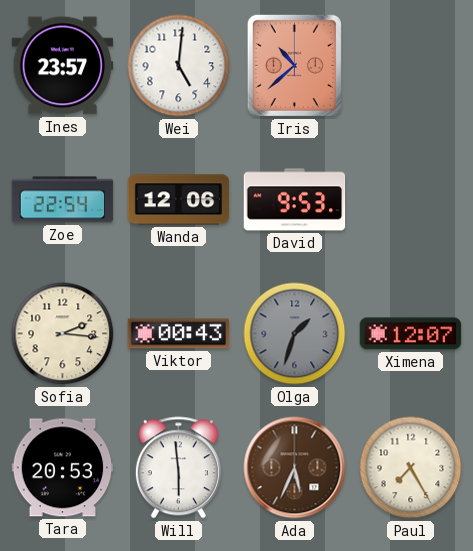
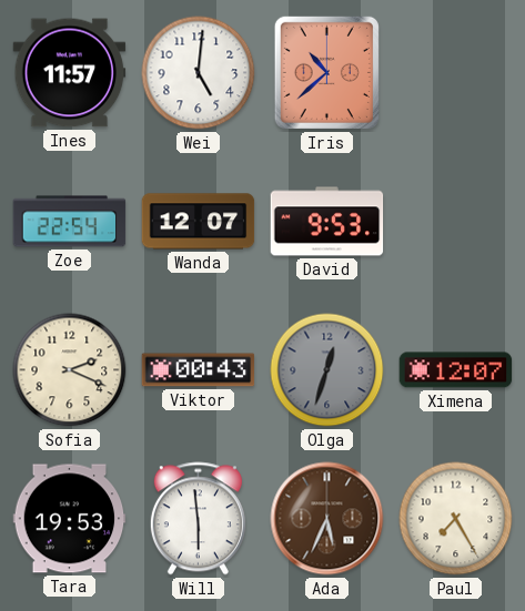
Ines: 23:57 -> 11:57
Wanda: 12:06 -> 12:07
Sofia: 2:16 -> 2:19
Olga: 1:33 -> 12:33
Tara: 20:53 -> 19:53
